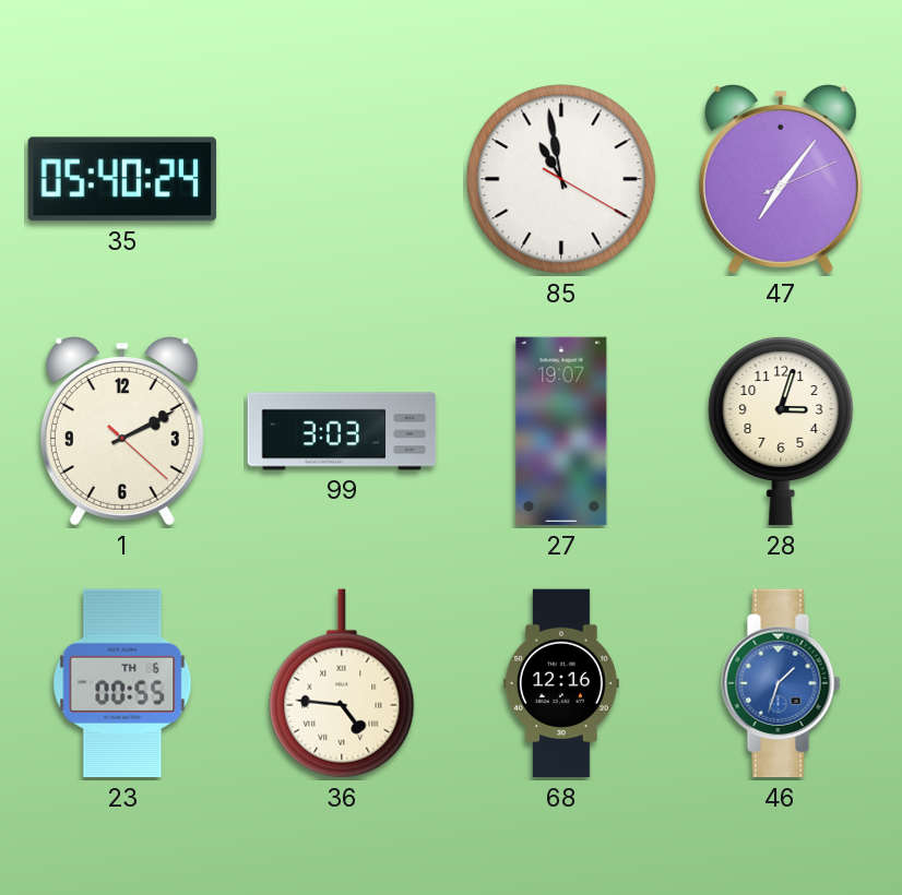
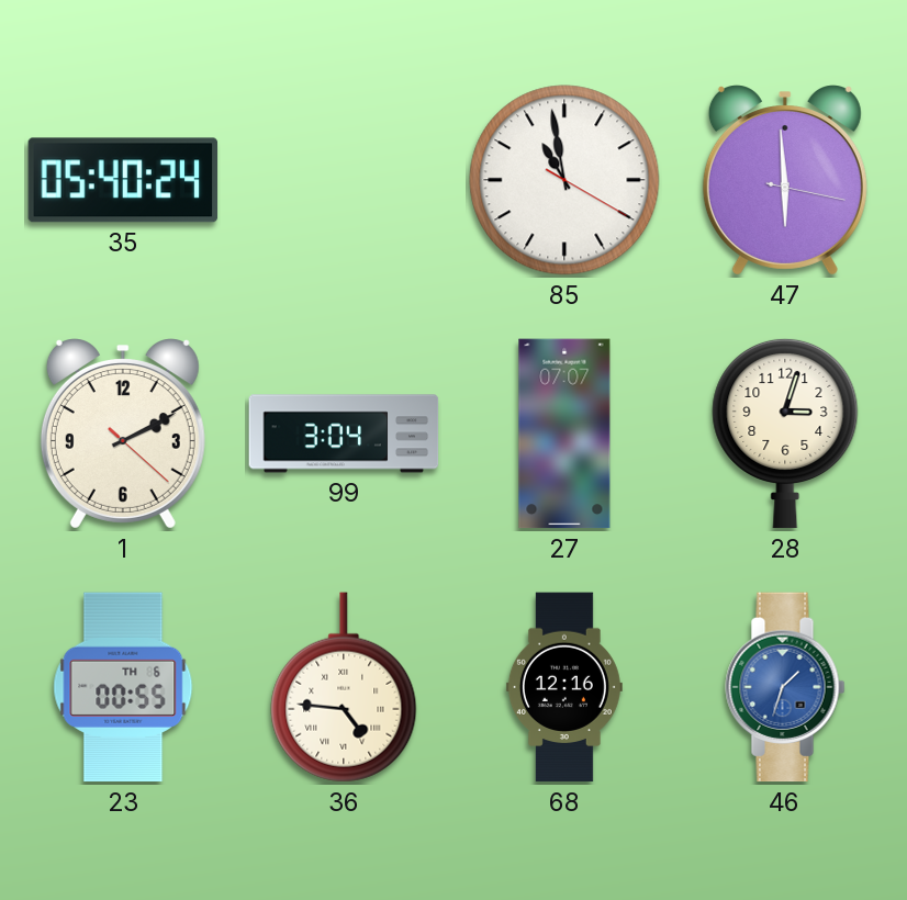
47: 7:06 -> 5:59
99: 3:03 -> 3:04
27: 19:07 -> 07:07
